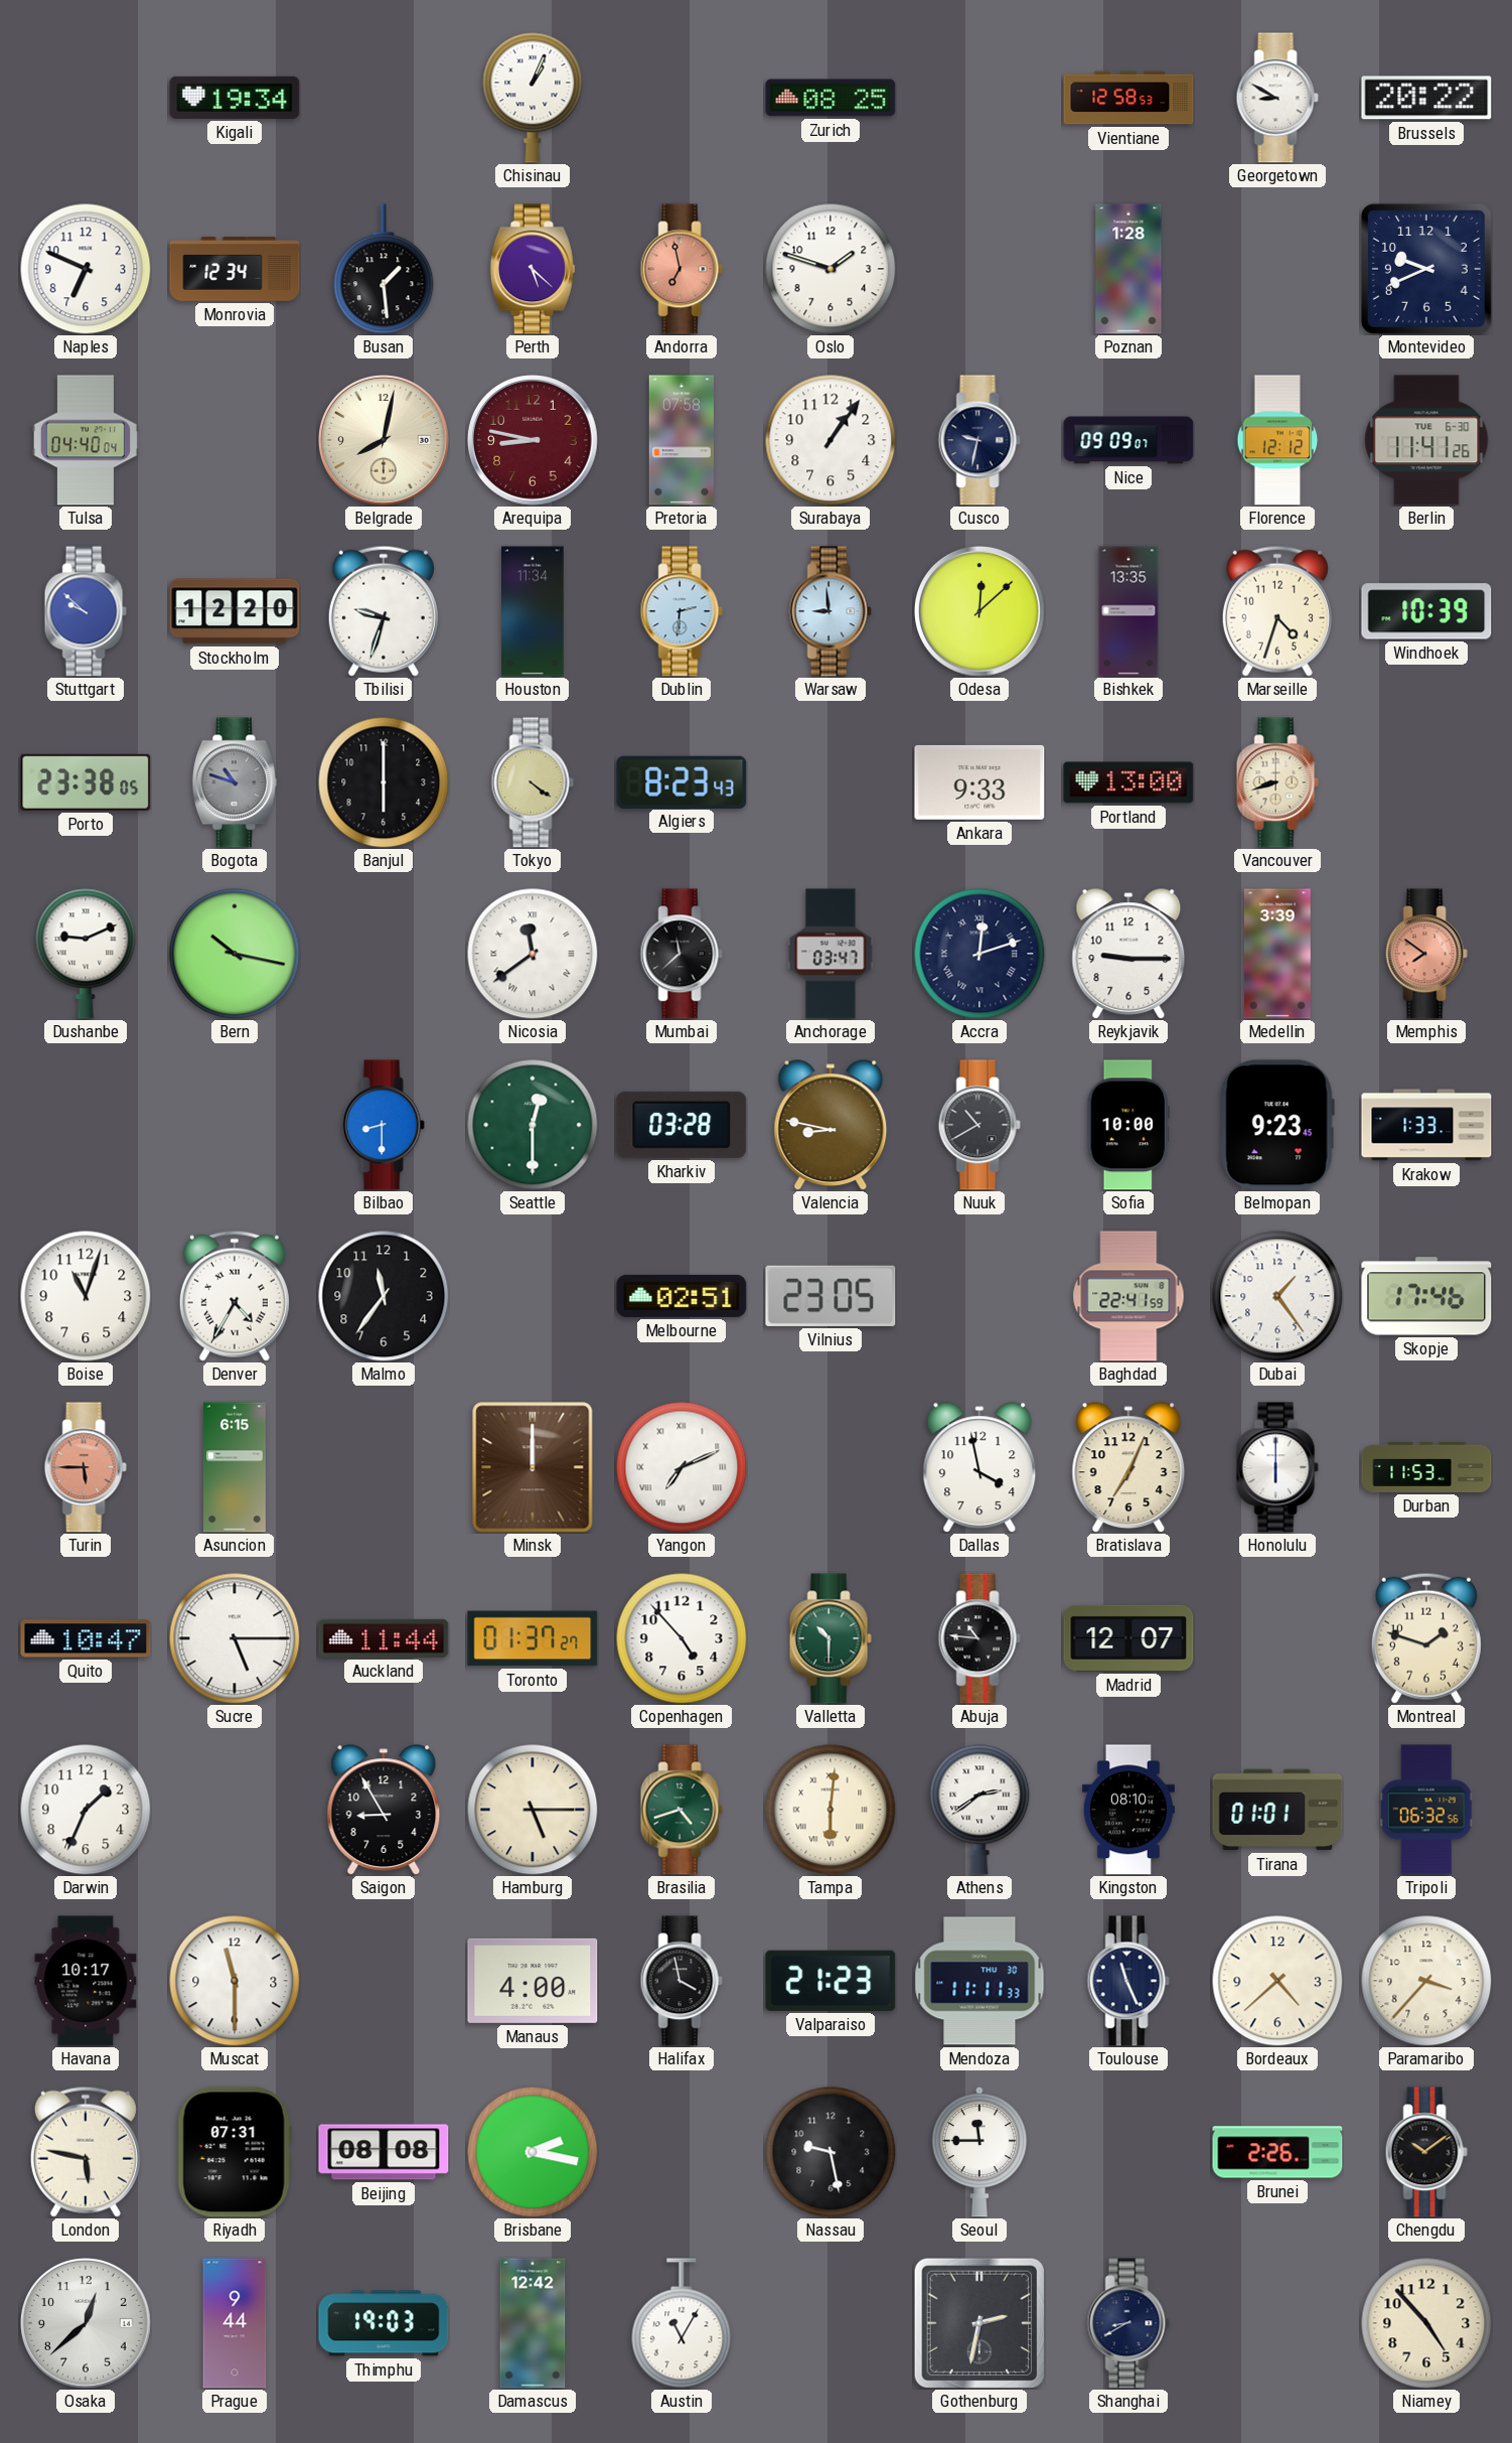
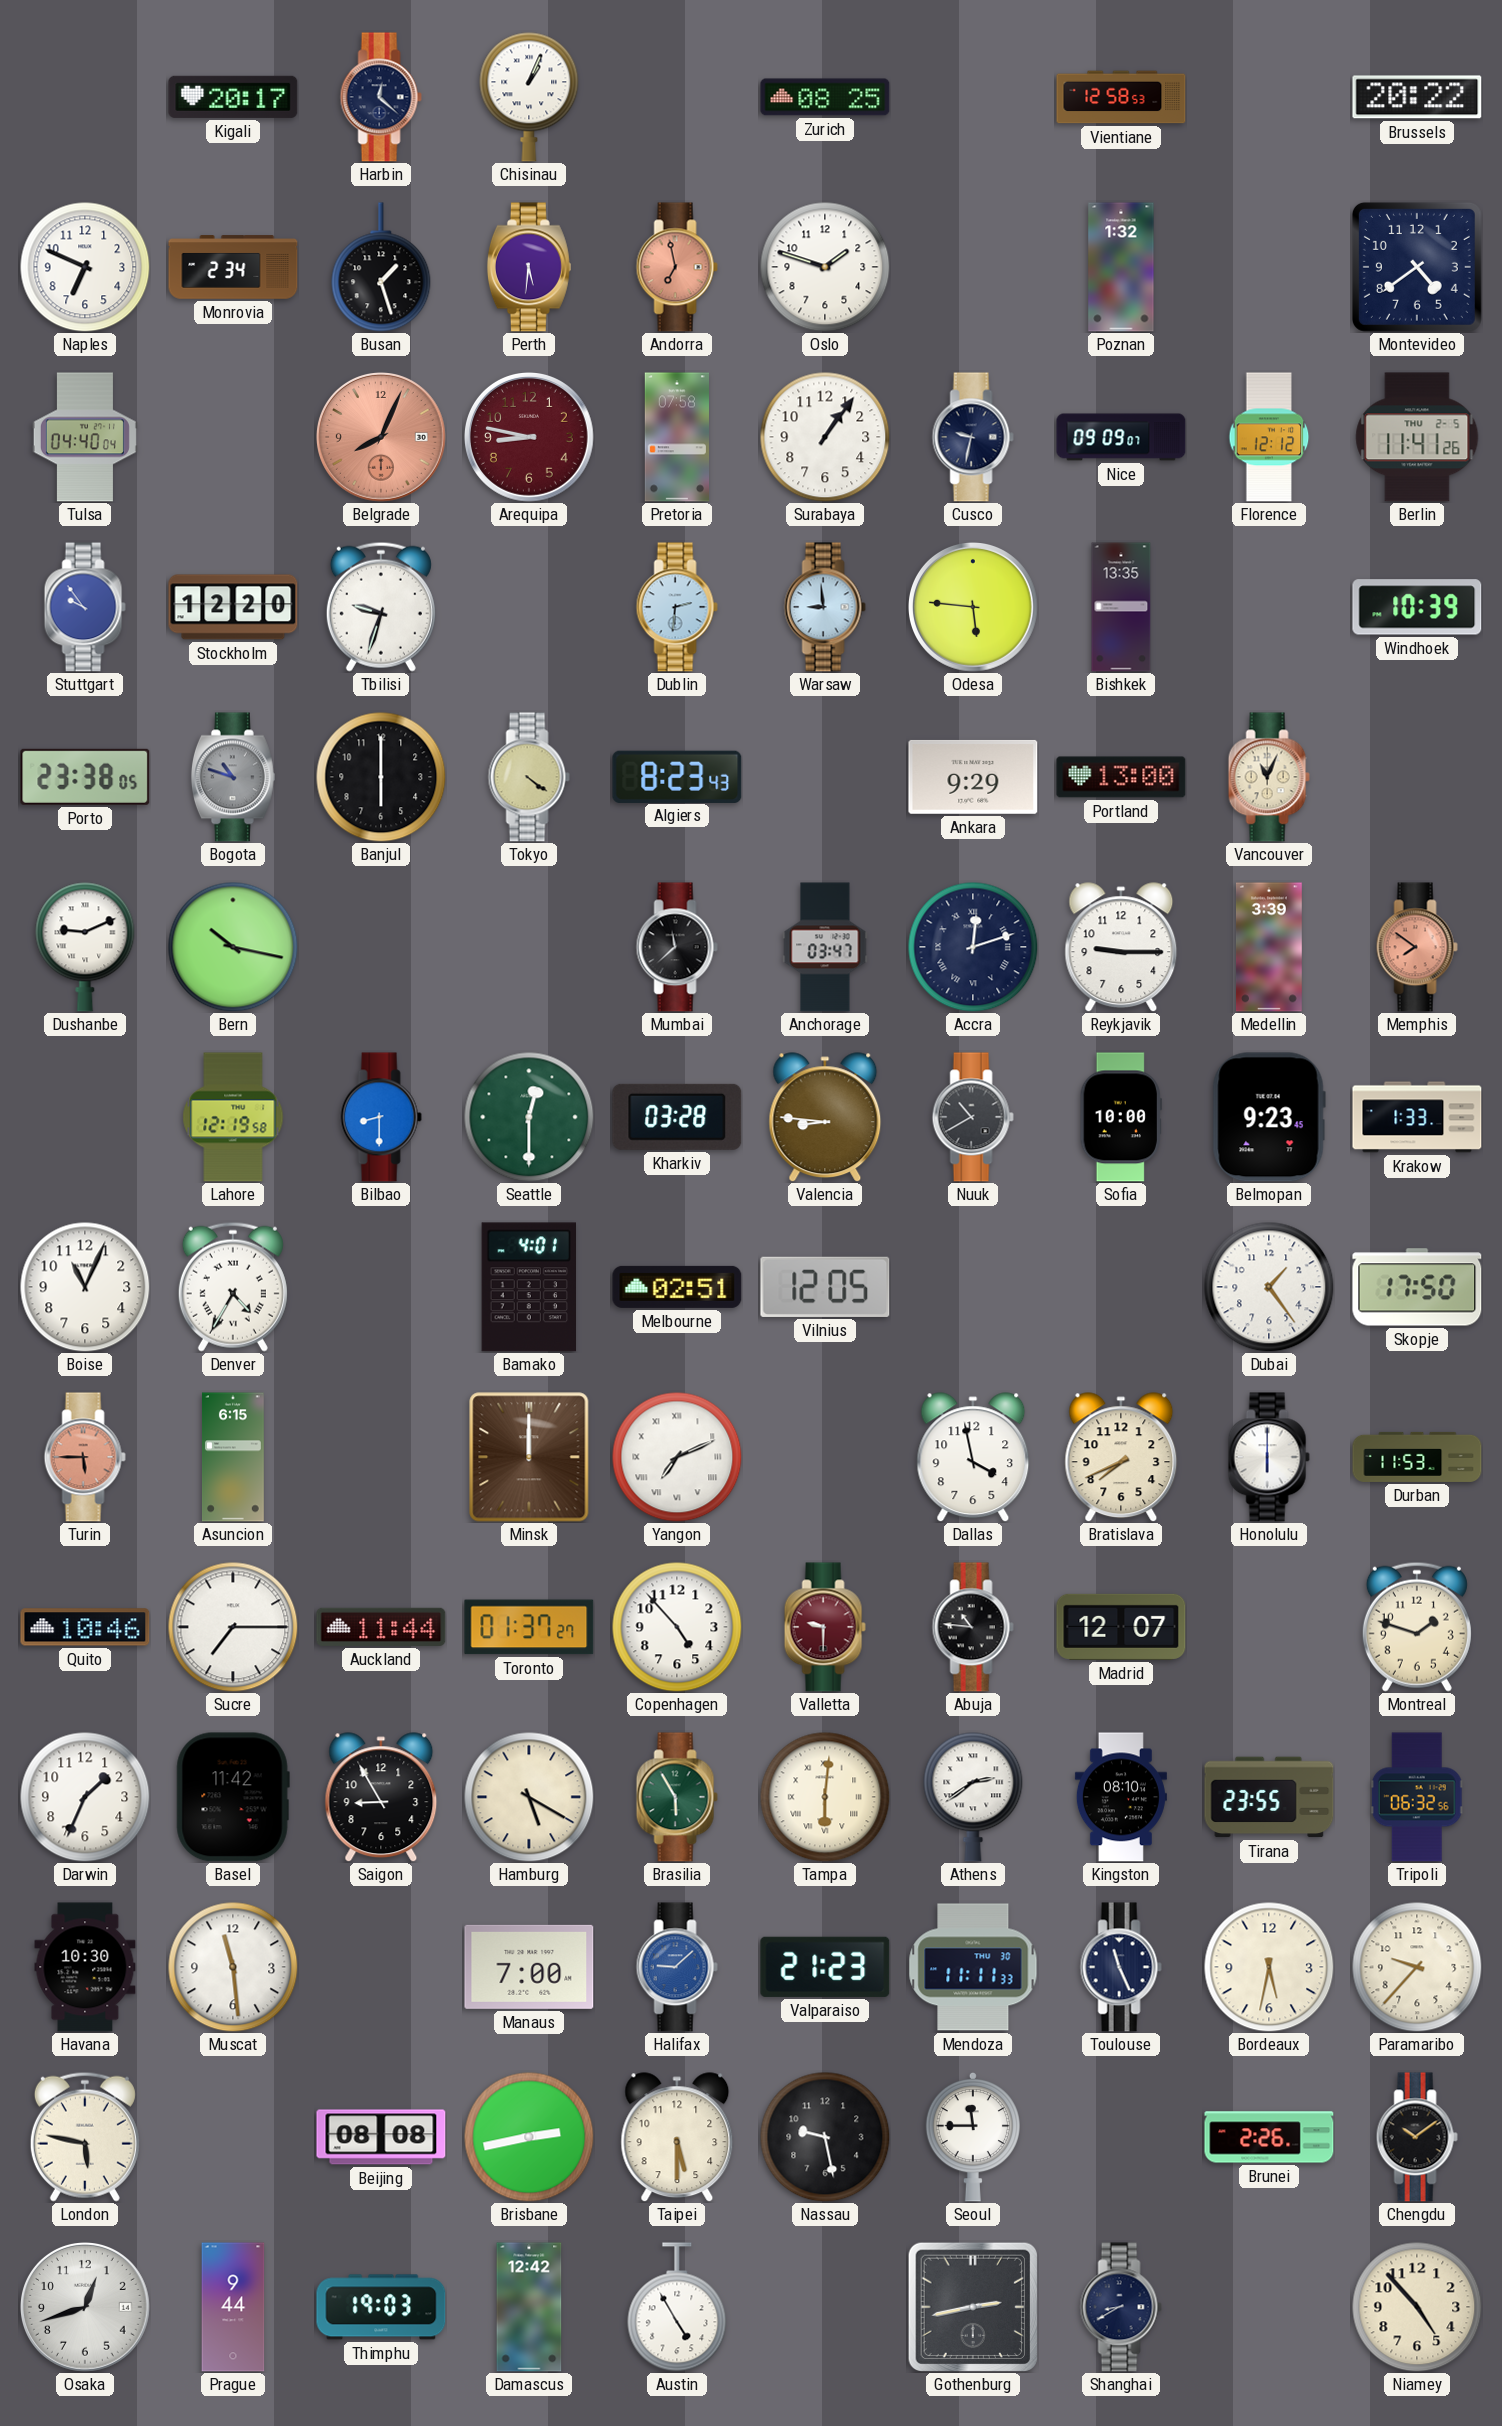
Kigali: 19:34 -> 20:17
Harbin: none -> 12:22
Georgetown: 8:50 -> none
Monrovia: 12:34 -> 2:34
Busan: 1:29 -> 1:27
Perth: 5:22 -> 5:31
Poznan: 1:28 -> 1:32
Montevideo: 9:41 -> 4:39
Belgrade: 8:02 -> 8:04
Belgrade dial: cream -> salmon
Berlin date: TUE 6-30 -> THU 2-5
Stuttgart: 9:52 -> 9:54
Houston: 11:34 -> none
Odesa: 12:08 -> 5:46
Marseille: 4:33 -> none
Ankara: 9:33 -> 9:29
Vancouver: 8:42 -> 11:04
Nicosia: 11:39 -> none
Lahore: none -> 12:19
Valencia: 8:47 -> 8:46
Boise: 11:03 -> 11:04
Malmo: 11:36 -> none
Bamako: none -> 4:01
Vilnius: 23:05 -> 12:05
Baghdad: 22:41 -> none
Skopje: 17:46 -> 17:50
Bratislava: 7:04 -> 7:41
Quito: 10:47 -> 10:46
Sucre: 5:15 -> 7:15
Valletta: 10:30 -> 9:30
Valletta dial: green -> burgundy
Basel: none -> 11:42
Hamburg: 5:15 -> 5:20
Brasilia: 4:42 -> 5:55
Tirana: 01:01 -> 23:55
Havana: 10:17 -> 10:30
Muscat: 11:30 -> 11:29
Manaus: 4:00 -> 7:00
Halifax: 3:58 -> 9:08
Halifax dial: black -> blue
Bordeaux: 4:38 -> 5:32
Paramaribo: 3:37 -> 9:37
Riyadh: 07:31 -> none
Brisbane: 2:17 -> 2:43
Taipei: none -> 5:30
Osaka: 12:38 -> 12:42
Austin: 11:05 -> 4:55
Gothenburg: 2:32 -> 2:43
